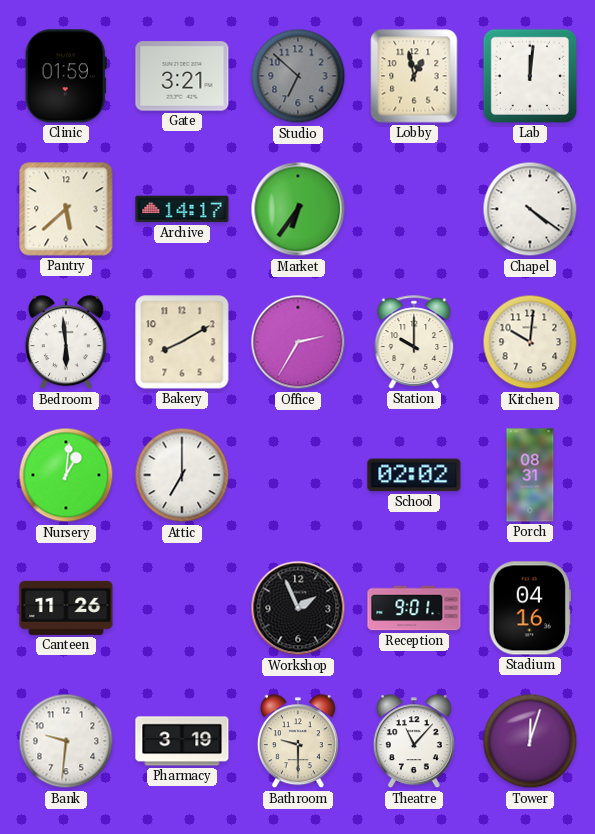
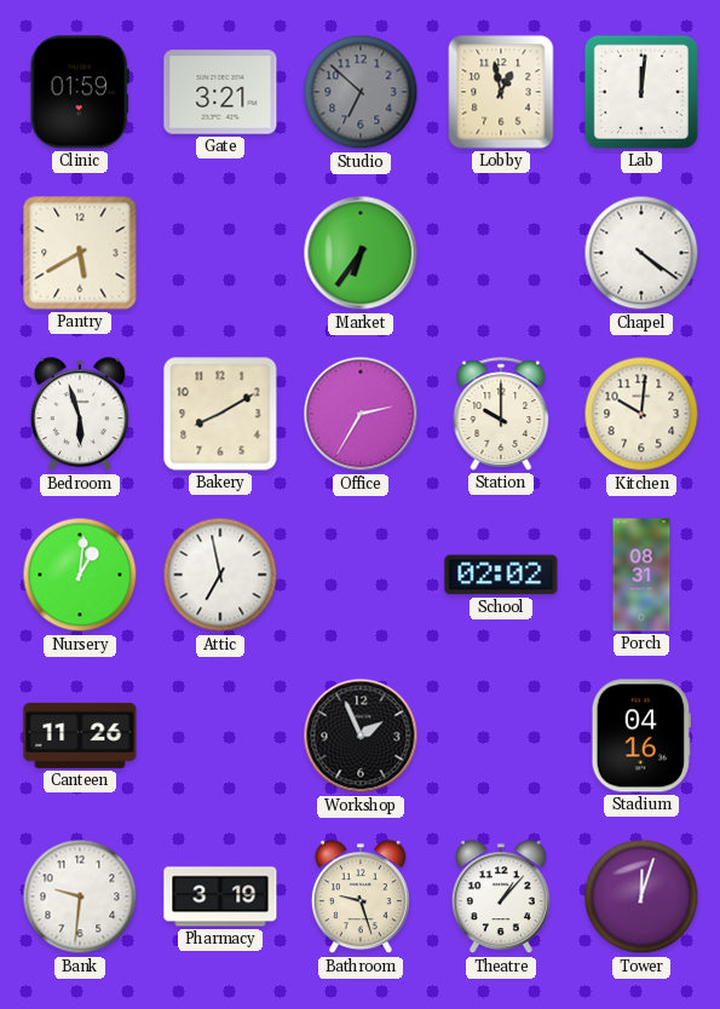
Pantry: 5:38 -> 5:40
Archive: 14:17 -> none
Bedroom: 5:59 -> 5:57
Attic: 7:00 -> 6:58
Reception: 9:01 -> none
Bathroom: 9:30 -> 9:27
Theatre: 11:07 -> 1:07
